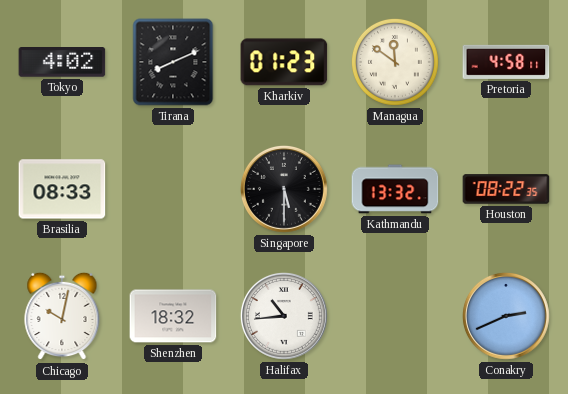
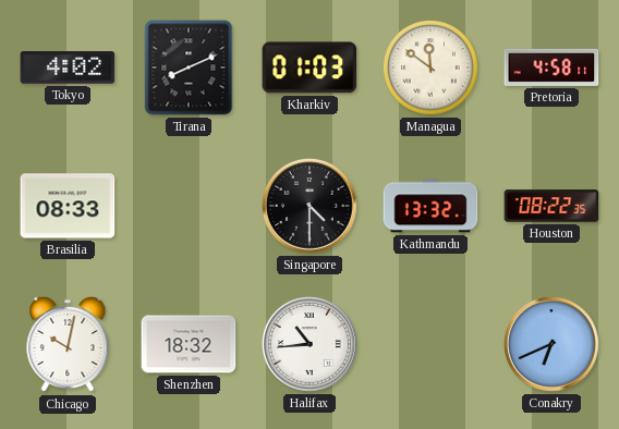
Kharkiv: 01:23 -> 01:03
Singapore: 5:30 -> 4:30
Conakry: 2:41 -> 6:41
